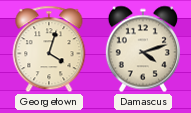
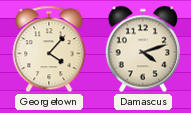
Georgetown: 4:03 -> 4:07
